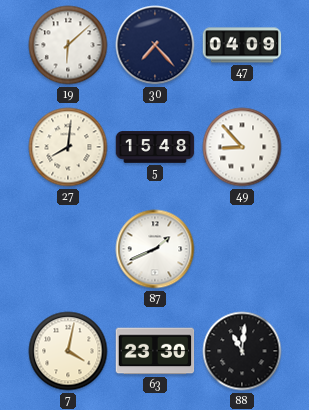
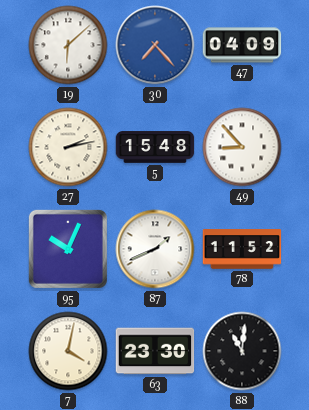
30 dial: navy -> blue
27: 8:01 -> 2:13
95: none -> 10:04
78: none -> 11:52
